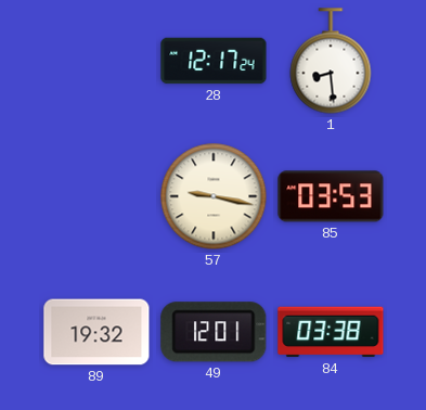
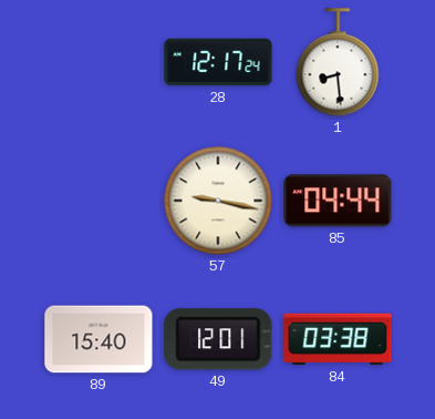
85: 03:53 -> 04:44
89: 19:32 -> 15:40
